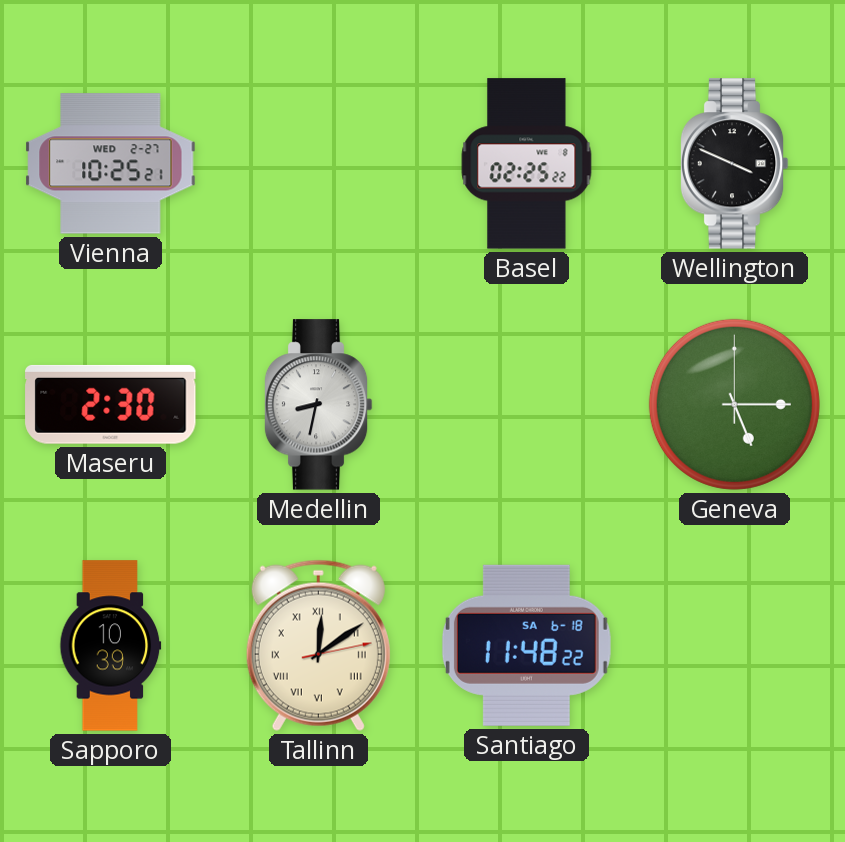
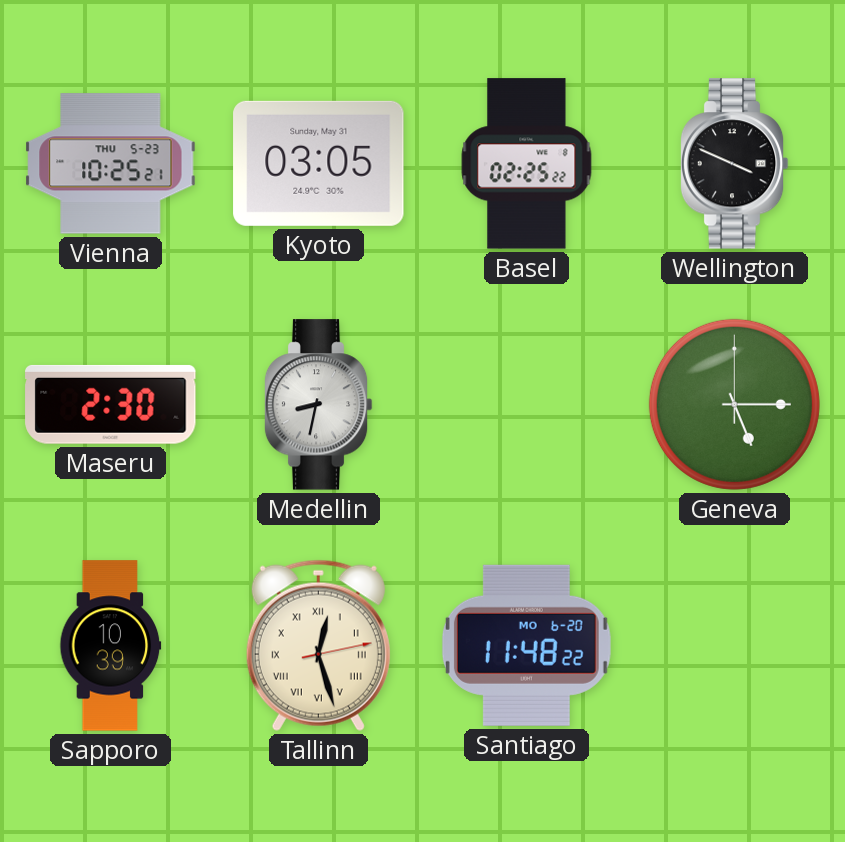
Vienna date: WED 2-27 -> THU 5-23
Kyoto: none -> 03:05
Tallinn: 12:09 -> 12:27
Santiago date: SA 6-18 -> MO 6-20
